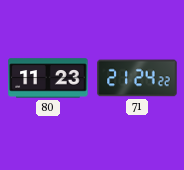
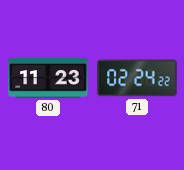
71: 21:24 -> 02:24
